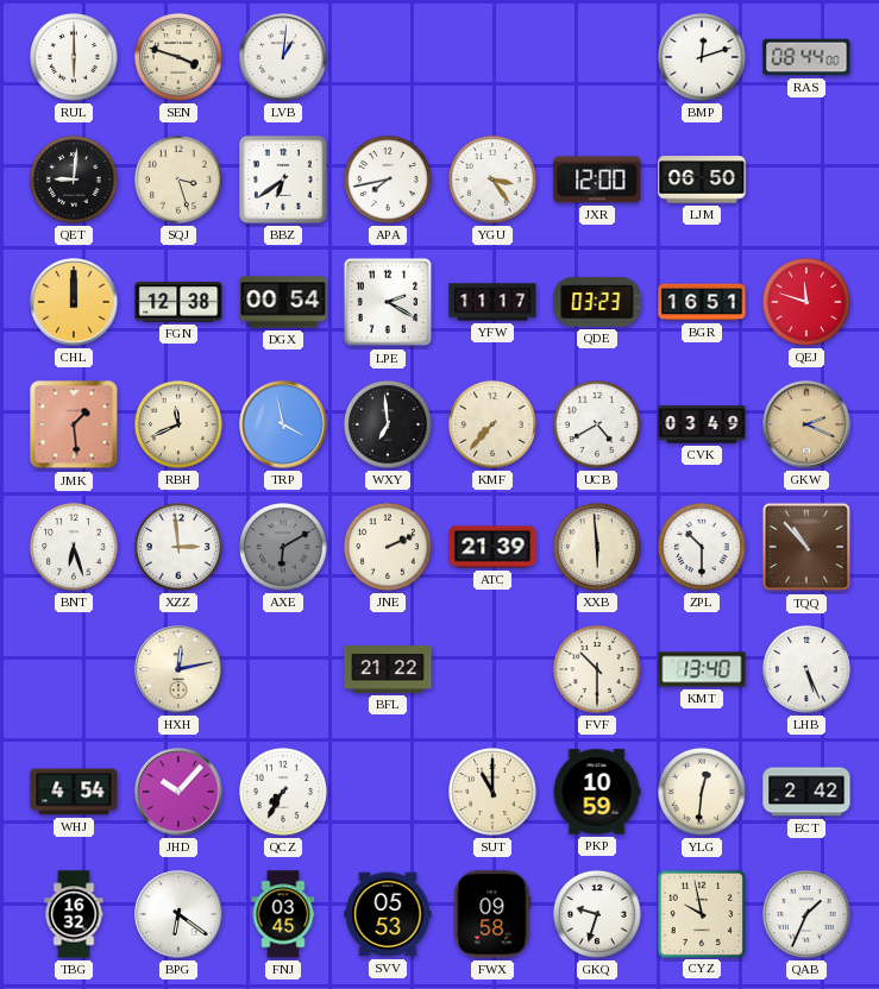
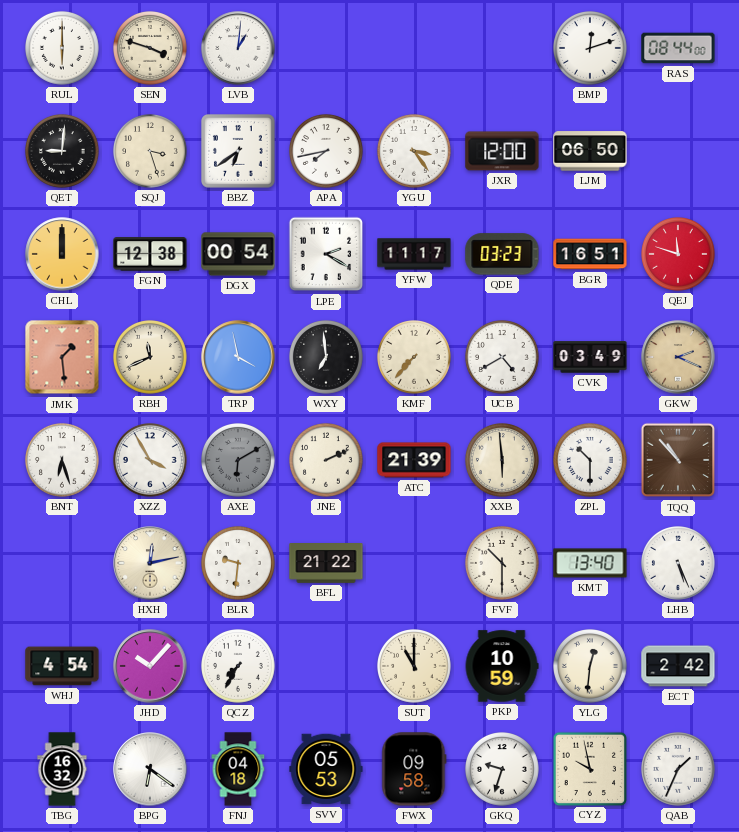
XZZ: 2:59 -> 3:55
BLR: none -> 9:31
FNJ: 03:45 -> 04:18
